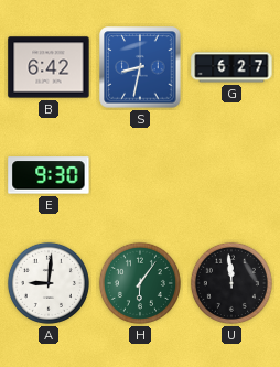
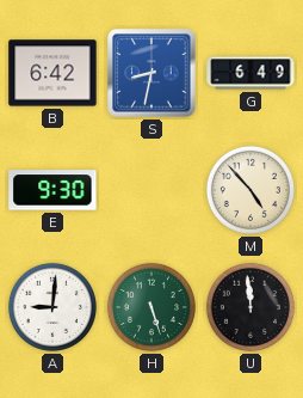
G: 6:27 -> 6:49
M: none -> 4:53
H: 6:06 -> 5:27
